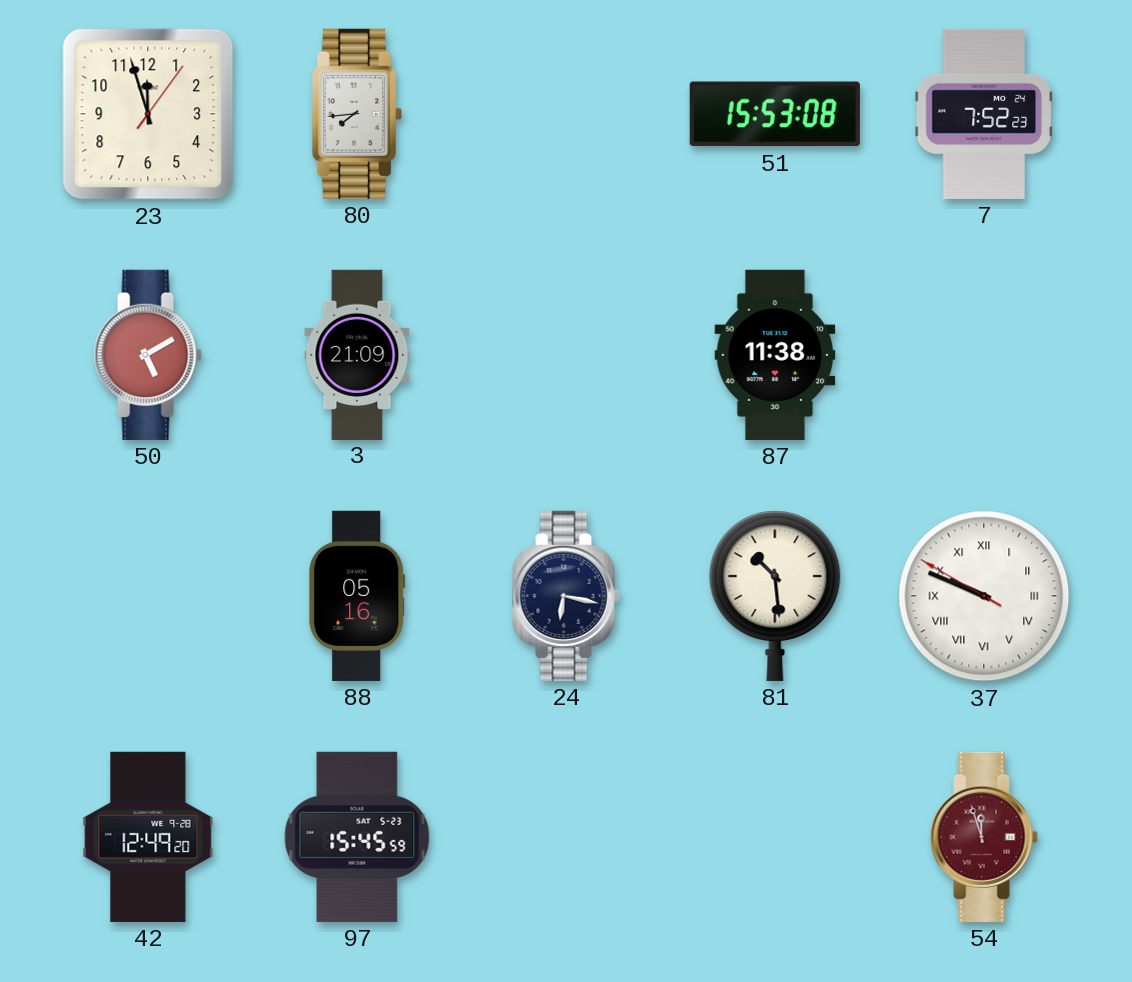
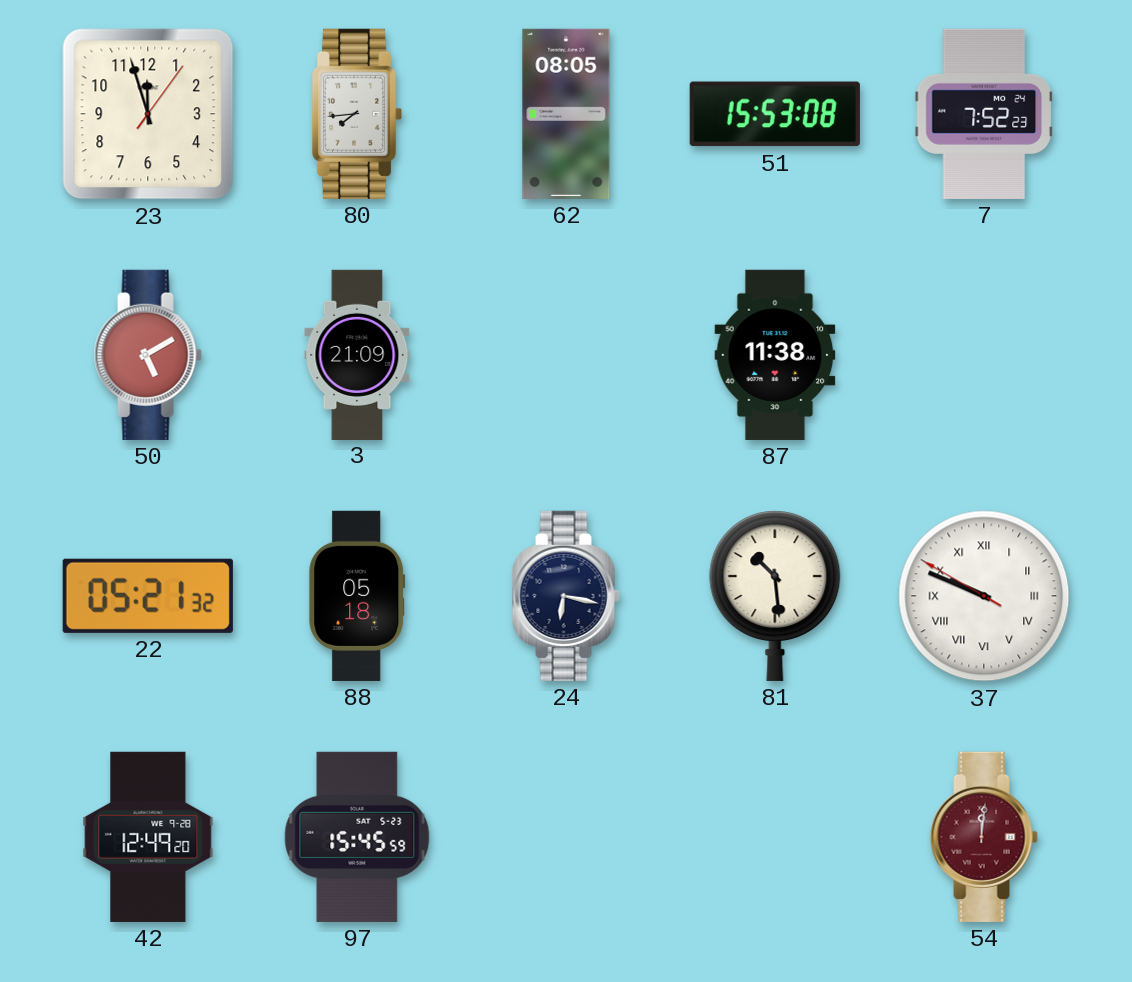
62: none -> 08:05
22: none -> 05:21
88: 05:16 -> 05:18
54: 11:57 -> 12:01
